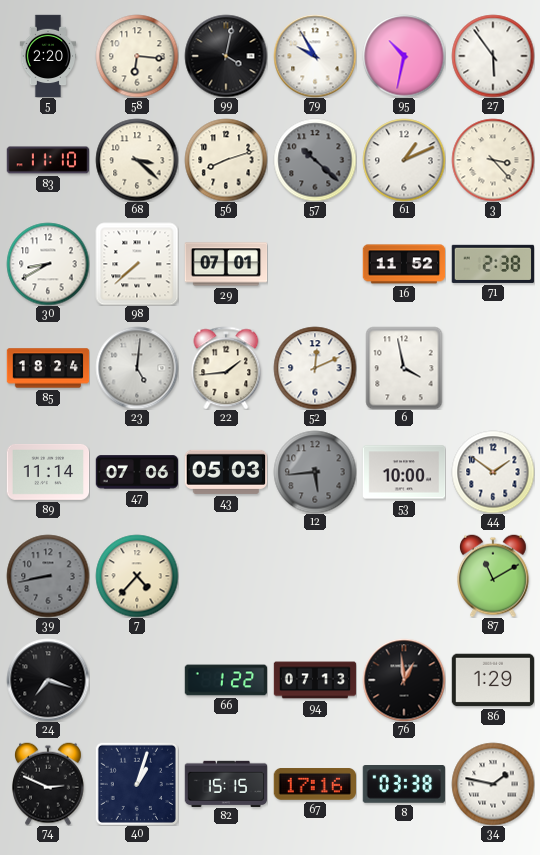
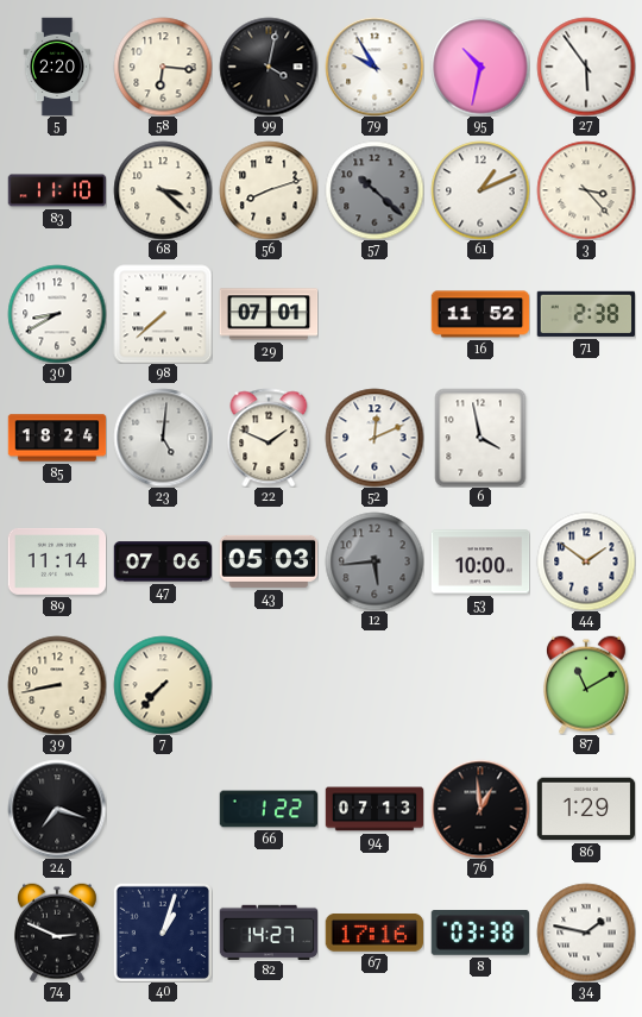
22: 1:44 -> 1:49
39 dial: grey -> cream
7: 4:37 -> 7:37
82: 15:15 -> 14:27
